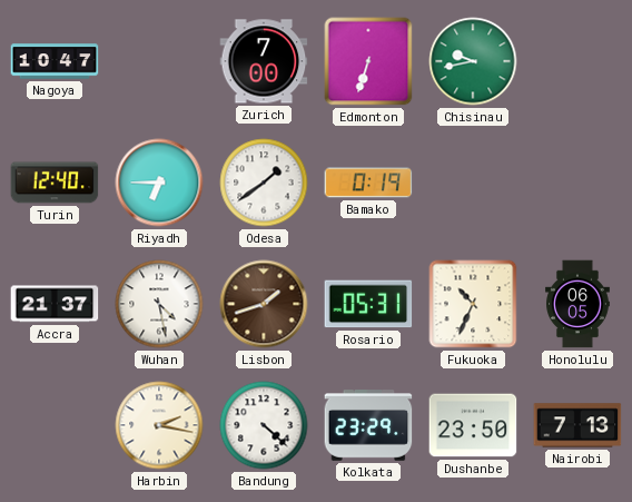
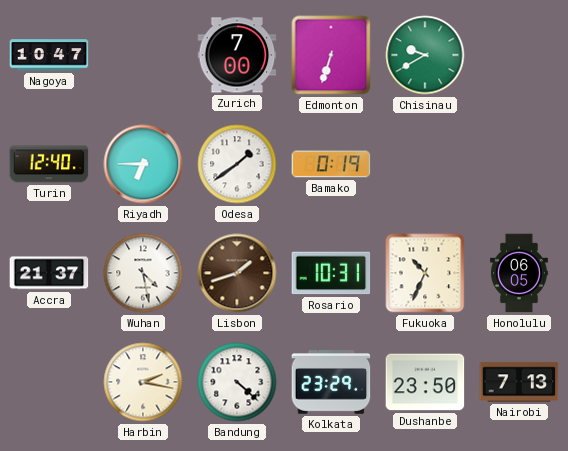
Chisinau: 9:43 -> 9:40
Rosario: 05:31 -> 10:31
